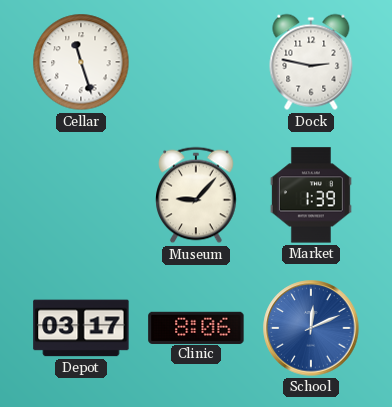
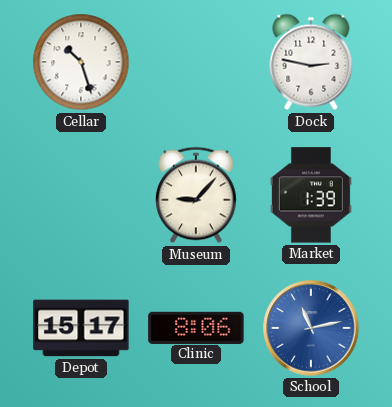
Cellar: 11:27 -> 10:27
Depot: 03:17 -> 15:17
School: 12:11 -> 11:13
